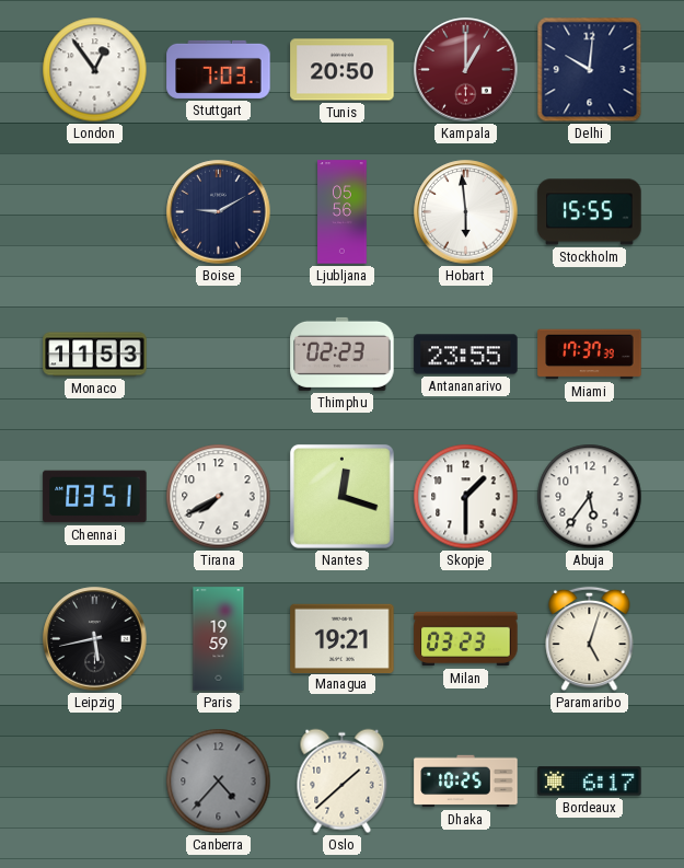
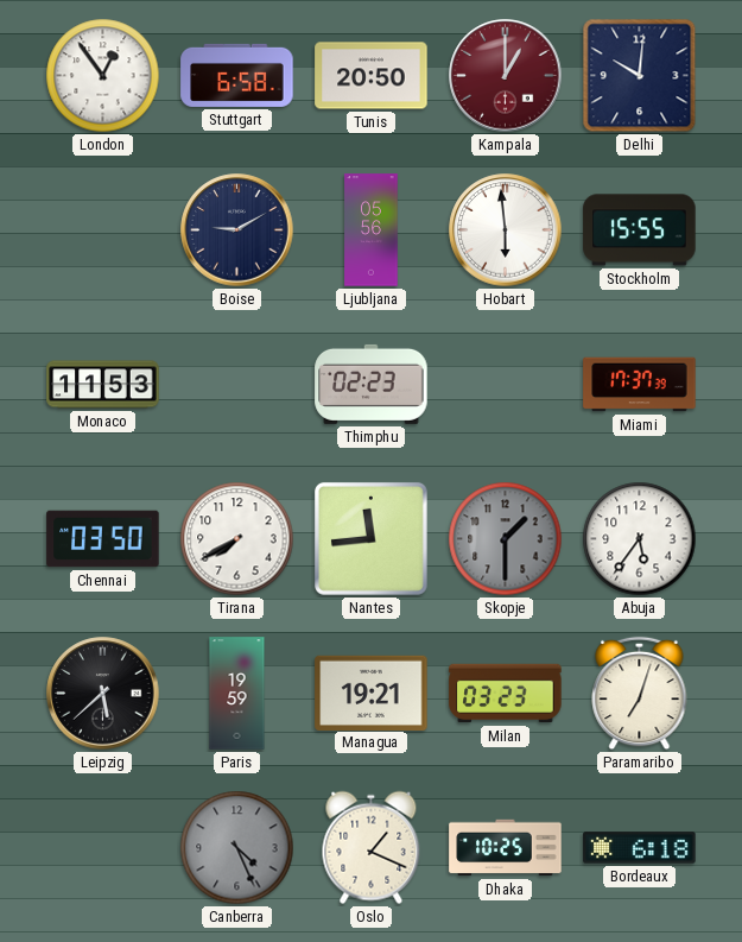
Stuttgart: 7:03 -> 6:58
Antananarivo: 23:55 -> none
Chennai: 03:51 -> 03:50
Nantes: 12:18 -> 11:44
Skopje dial: white -> grey
Leipzig: 5:43 -> 5:38
Paramaribo: 5:03 -> 7:03
Canberra: 4:37 -> 4:26
Oslo: 1:38 -> 1:19
Bordeaux: 6:17 -> 6:18
